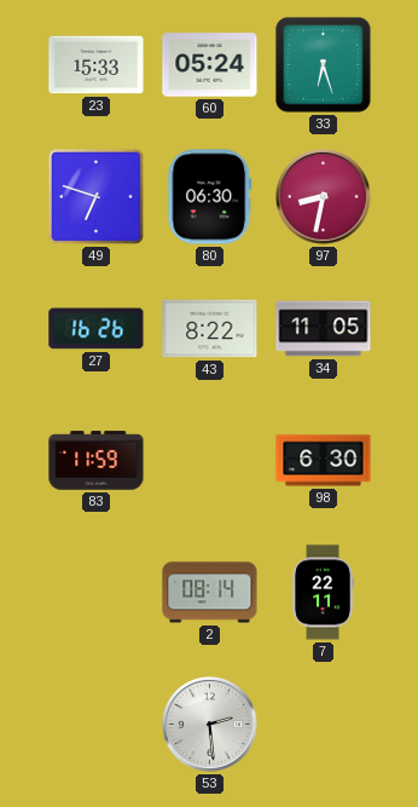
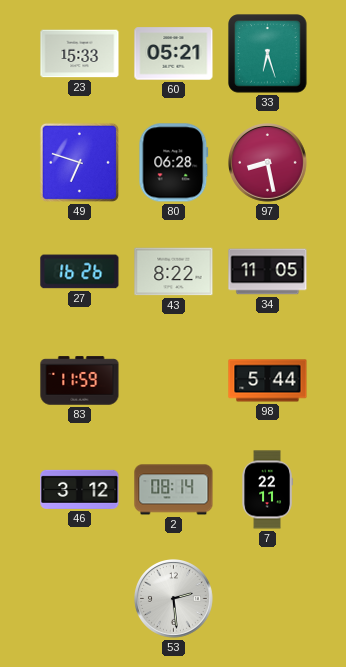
60: 05:24 -> 05:21
80: 06:30 -> 06:28
97: 8:32 -> 8:28
98: 6:30 -> 5:44
46: none -> 3:12
